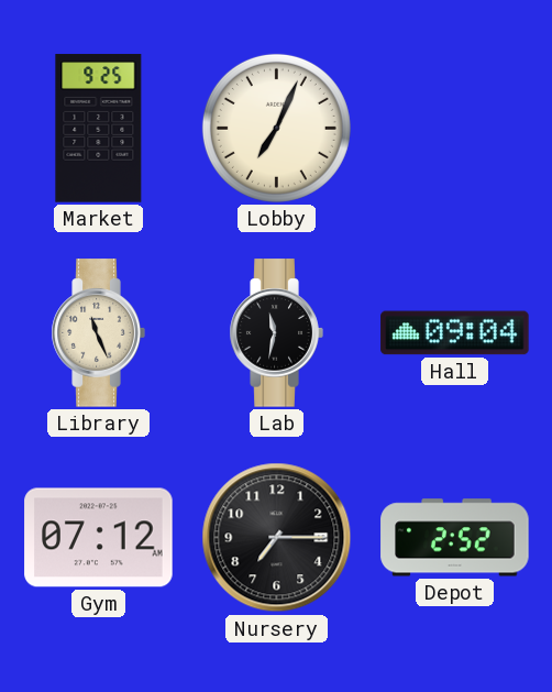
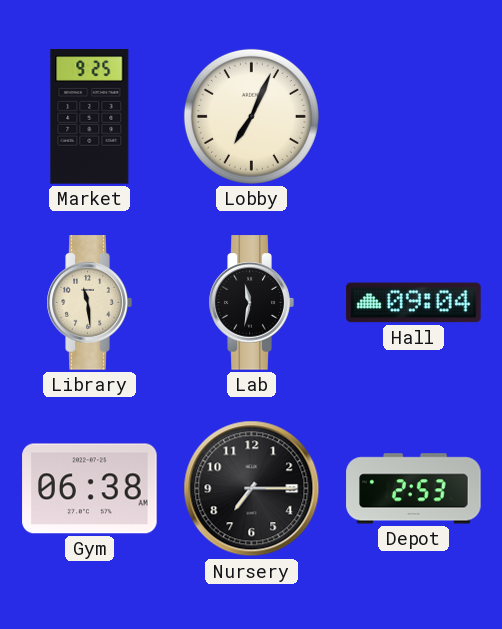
Library: 11:26 -> 11:29
Gym: 07:12 -> 06:38
Depot: 2:52 -> 2:53
